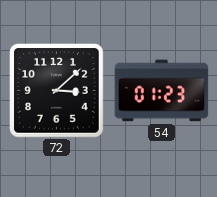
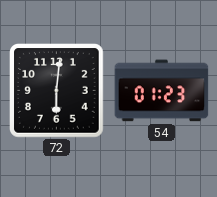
72: 3:08 -> 6:01
